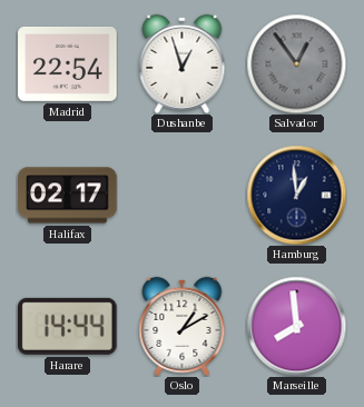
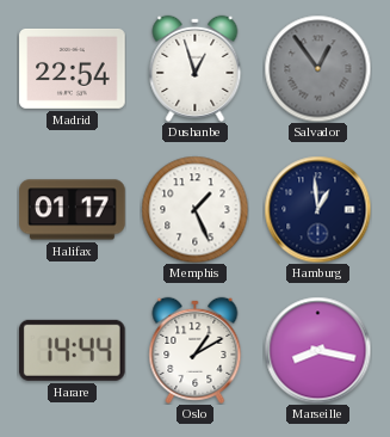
Halifax: 02:17 -> 01:17
Memphis: none -> 1:26
Marseille: 7:59 -> 8:17
